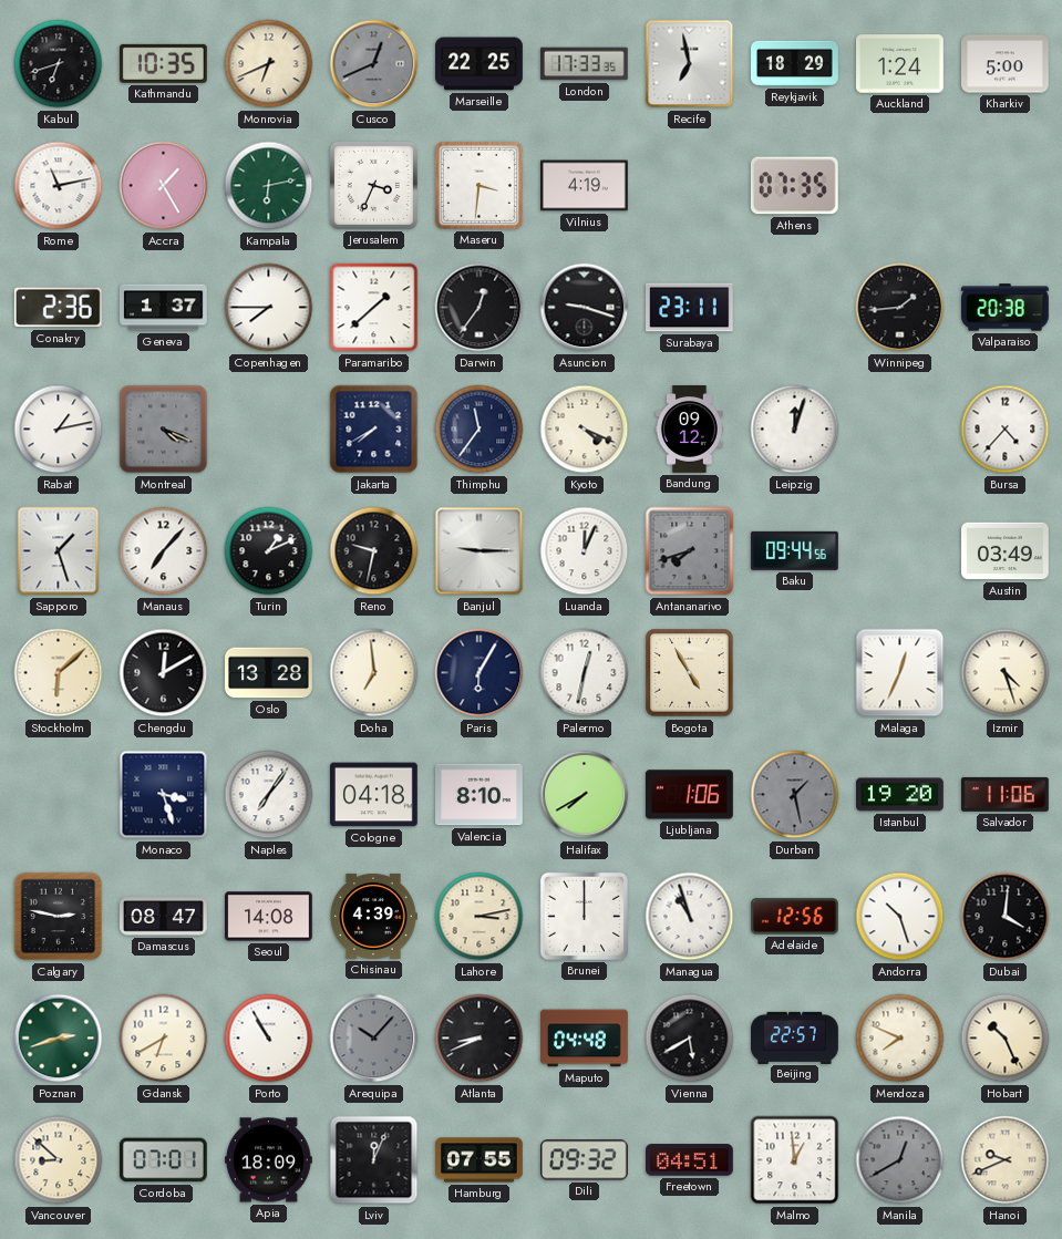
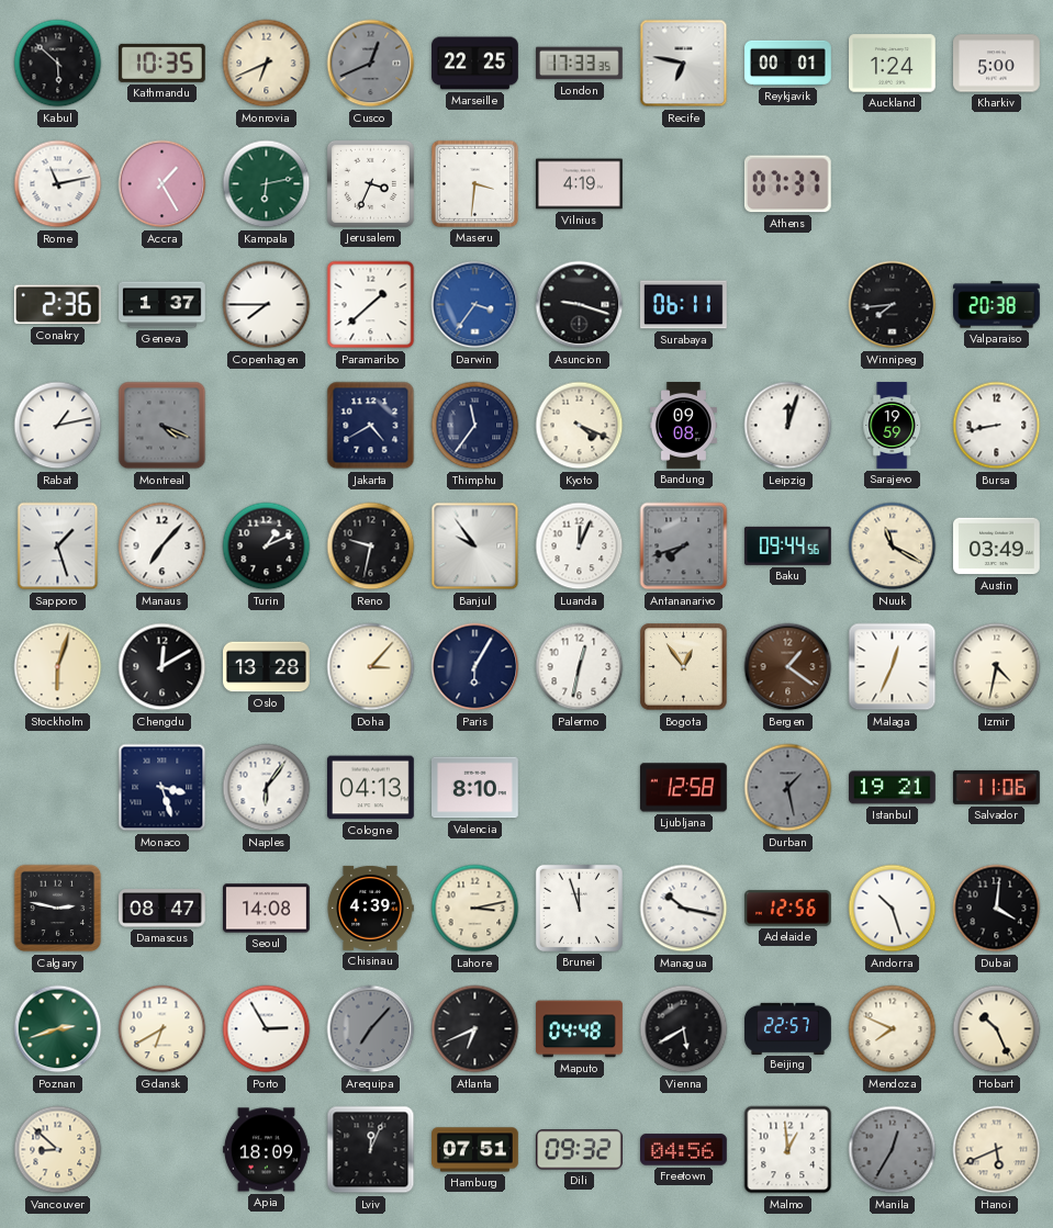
Kabul: 6:42 -> 5:52
Recife: 6:58 -> 6:47
Reykjavik: 18:29 -> 00:01
Athens: 07:35 -> 07:37
Darwin: 12:36 -> 3:36
Darwin dial: black -> blue
Surabaya: 23:11 -> 06:11
Winnipeg: 1:44 -> 7:44
Jakarta: 7:40 -> 4:40
Bandung: 09:12 -> 09:08
Sarajevo: none -> 19:59
Bursa: 4:37 -> 8:43
Banjul: 9:15 -> 9:54
Nuuk: none -> 11:20
Stockholm: 6:08 -> 6:03
Doha: 6:59 -> 3:07
Bogota: 4:55 -> 12:54
Bergen: none -> 1:21
Izmir: 4:27 -> 4:32
Naples: 7:06 -> 6:06
Cologne: 04:18 -> 04:13
Halifax: 7:40 -> none
Ljubljana: 1:06 -> 12:58
Istanbul: 19:20 -> 19:21
Brunei: 12:00 -> 11:57
Managua: 10:57 -> 10:17
Porto: 10:55 -> 2:55
Arequipa: 10:07 -> 7:07
Atlanta: 8:41 -> 6:41
Cordoba: 07:01 -> none
Hamburg: 07:55 -> 07:51
Freetown: 04:51 -> 04:56
Manila: 12:40 -> 12:35
Hanoi: 9:41 -> 5:41
